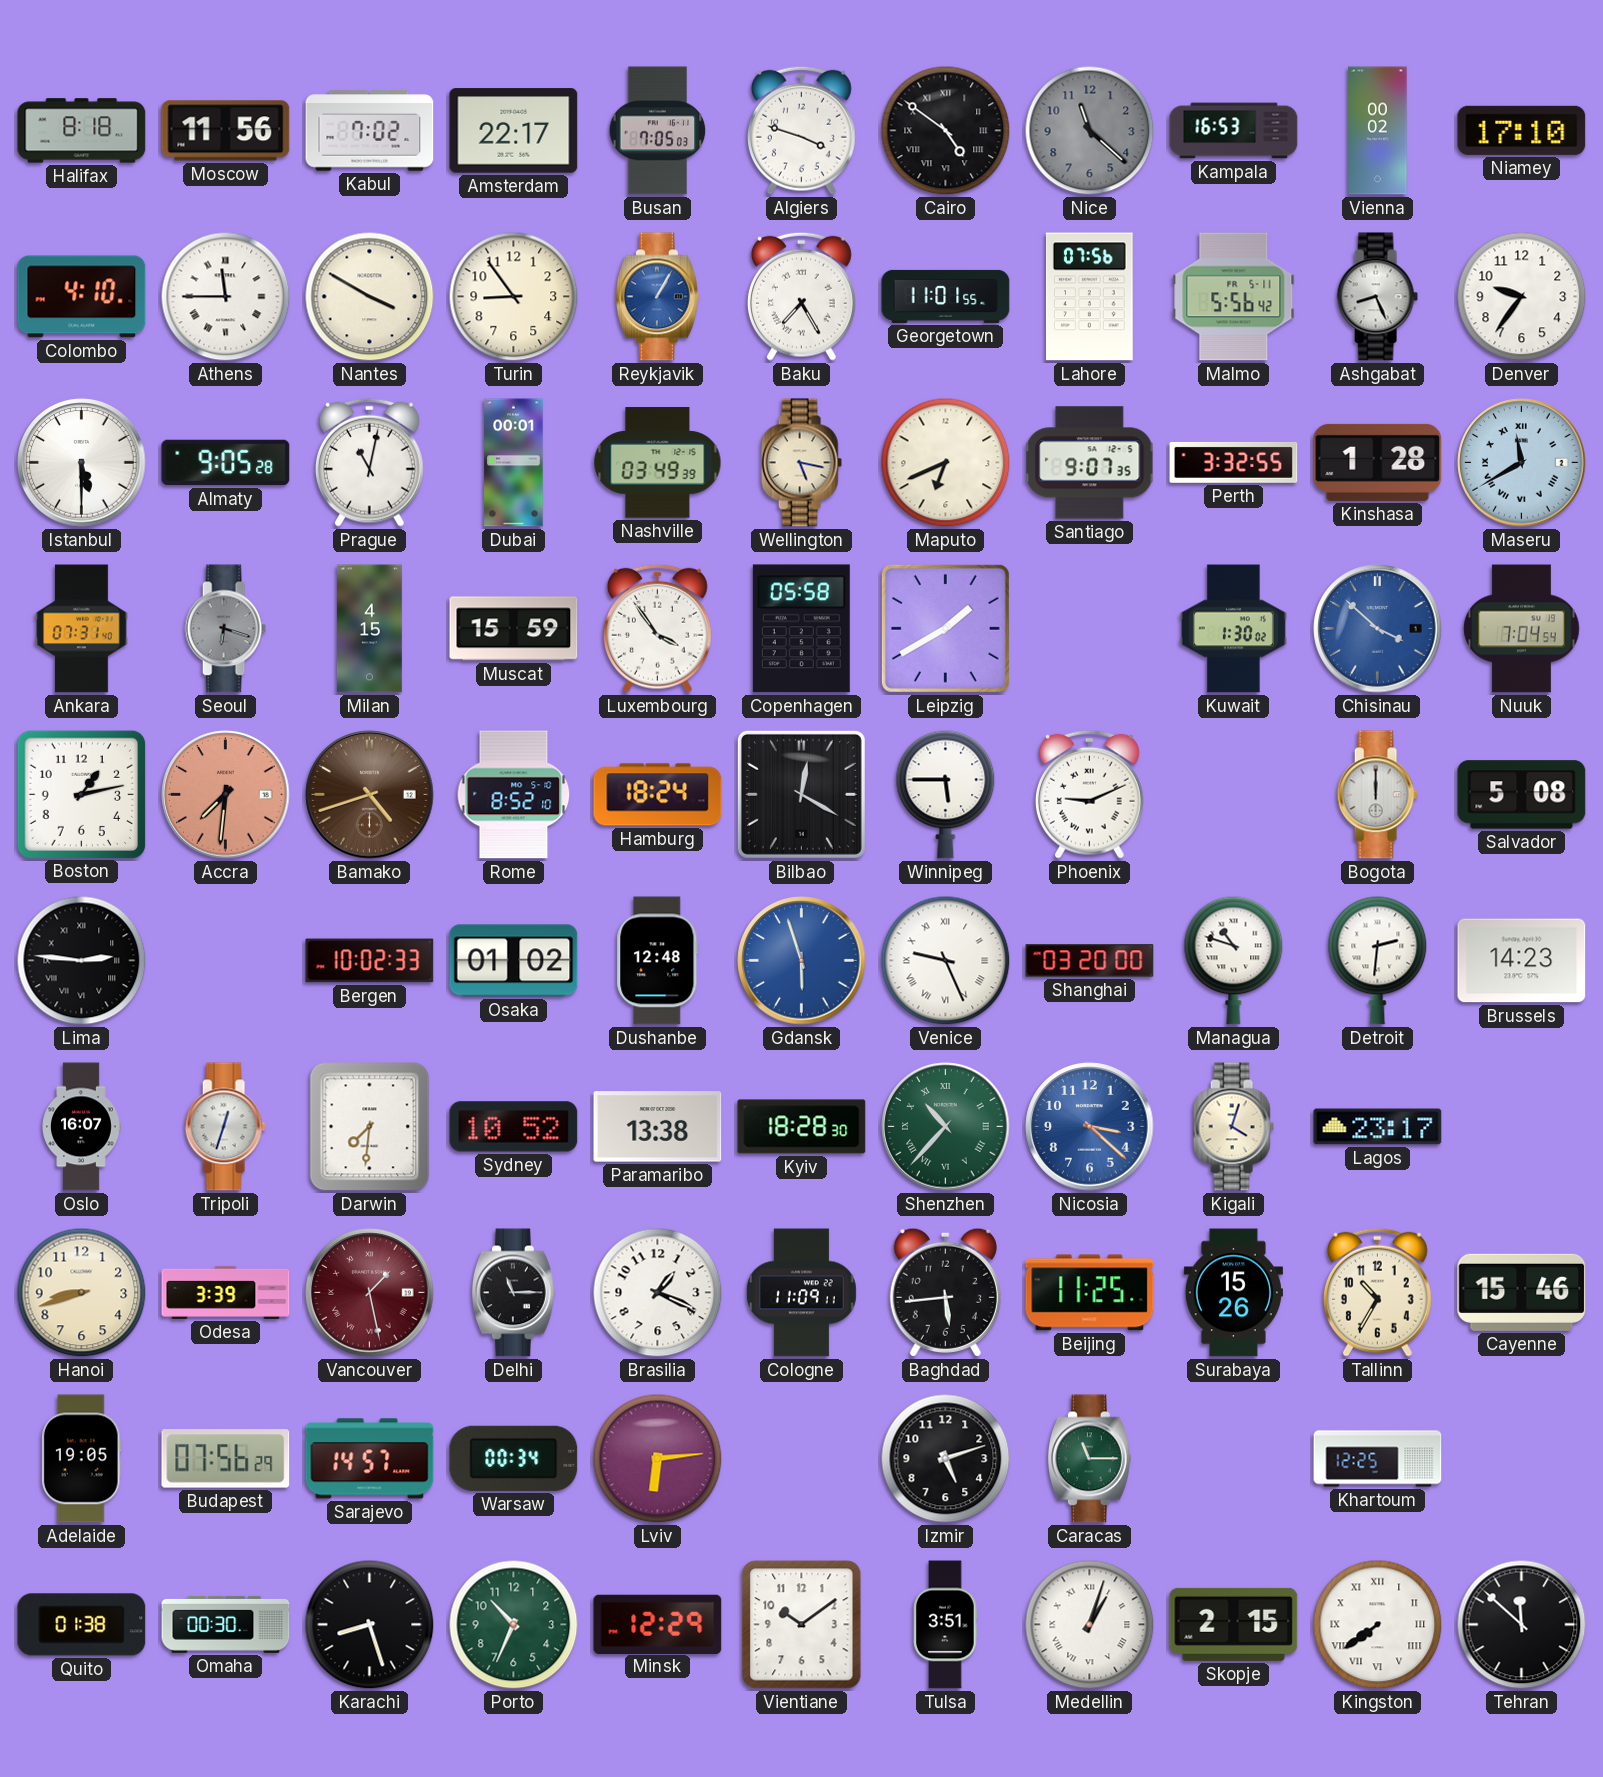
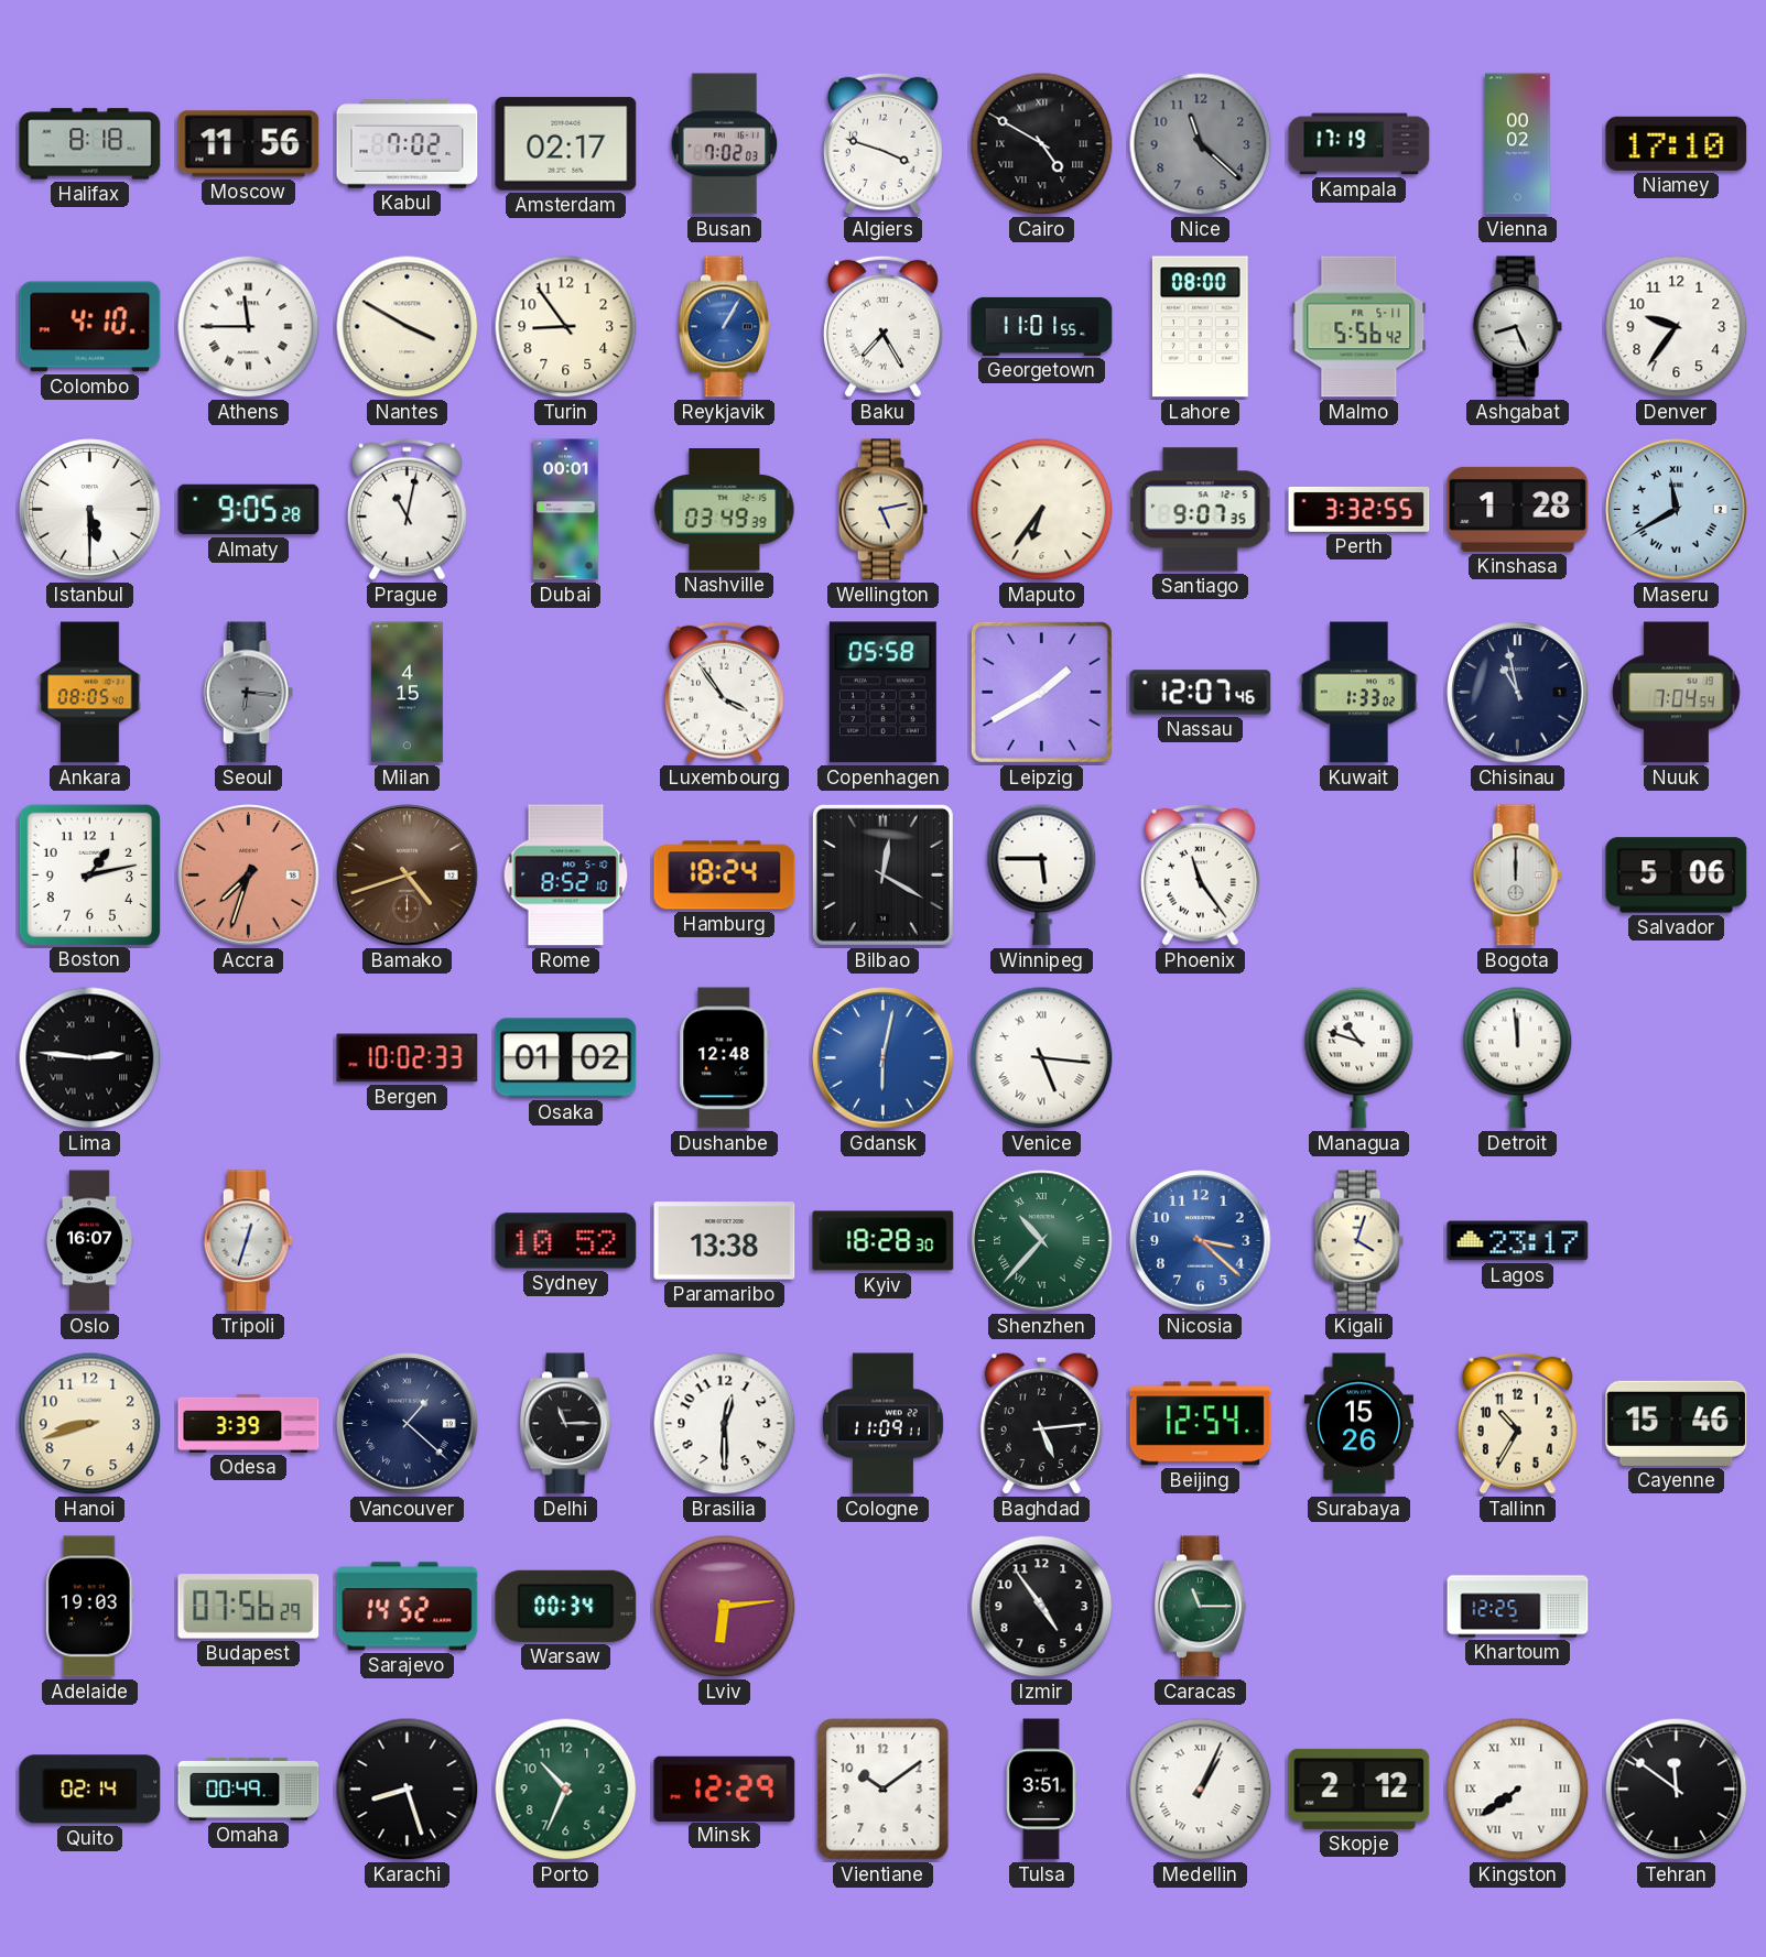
Amsterdam: 22:17 -> 02:17
Busan: 7:05 -> 7:02
Cairo: 4:51 -> 4:50
Kampala: 16:53 -> 17:19
Lahore: 07:56 -> 08:00
Wellington: 5:17 -> 5:13
Maputo: 6:41 -> 6:36
Ankara: 07:31 -> 08:05
Seoul: 6:18 -> 6:16
Muscat: 15:59 -> none
Nassau: none -> 12:07
Kuwait: 1:30 -> 1:33
Chisinau: 3:52 -> 10:58
Chisinau dial: blue -> navy
Accra: 7:31 -> 7:33
Phoenix: 9:11 -> 11:24
Salvador: 5:08 -> 5:06
Gdansk: 5:57 -> 6:02
Venice: 9:26 -> 5:16
Shanghai: 03:20 -> none
Detroit: 2:31 -> 11:59
Brussels: 14:23 -> none
Darwin: 7:31 -> none
Vancouver: 1:28 -> 1:22
Vancouver dial: burgundy -> navy
Brasilia: 1:19 -> 12:30
Baghdad: 5:44 -> 5:14
Beijing: 11:25 -> 12:54
Adelaide: 19:05 -> 19:03
Sarajevo: 14:57 -> 14:52
Izmir: 5:12 -> 4:54
Quito: 01:38 -> 02:14
Omaha: 00:30 -> 00:49
Medellin: 1:03 -> 1:04
Skopje: 2:15 -> 2:12
Tehran: 11:52 -> 11:51
